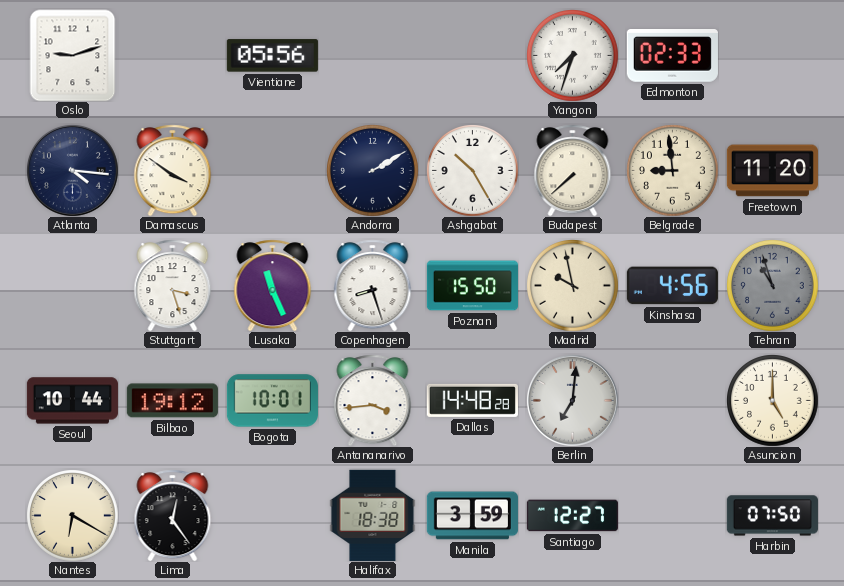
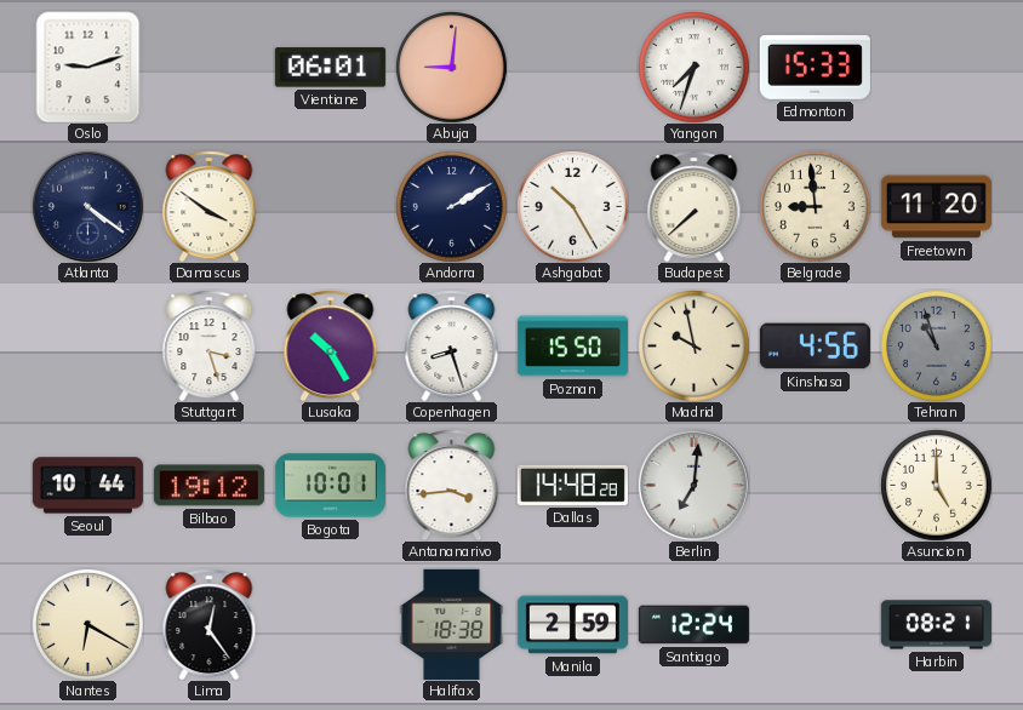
Vientiane: 05:56 -> 06:01
Abuja: none -> 9:01
Edmonton: 02:33 -> 15:33
Atlanta: 4:16 -> 4:21
Lusaka: 11:26 -> 10:25
Manila: 3:59 -> 2:59
Santiago: 12:27 -> 12:24
Harbin: 07:50 -> 08:21
